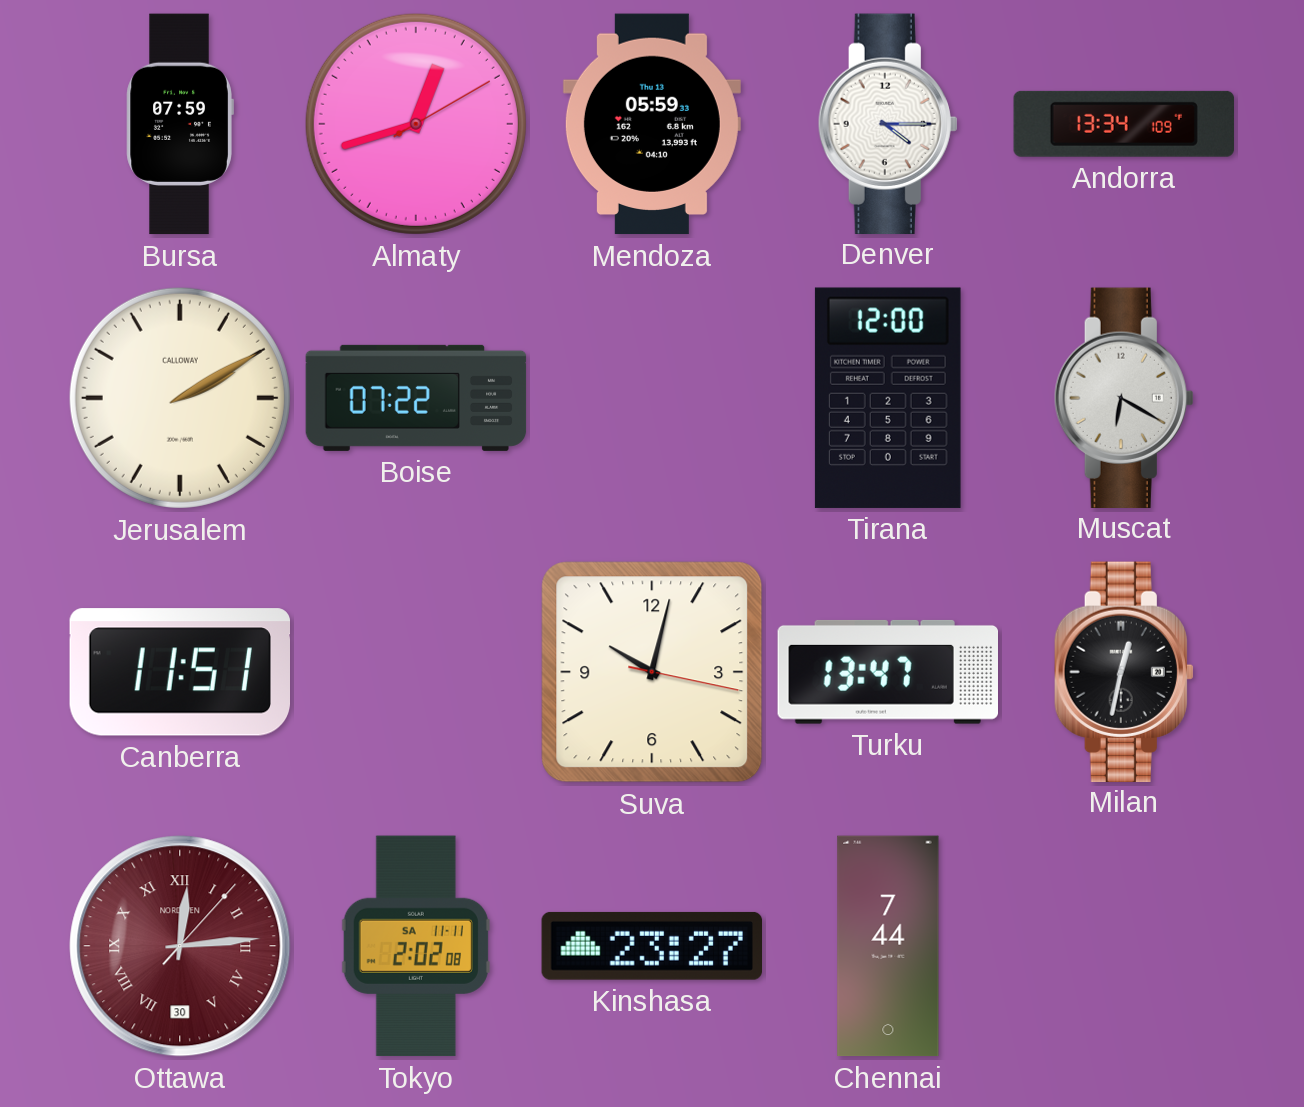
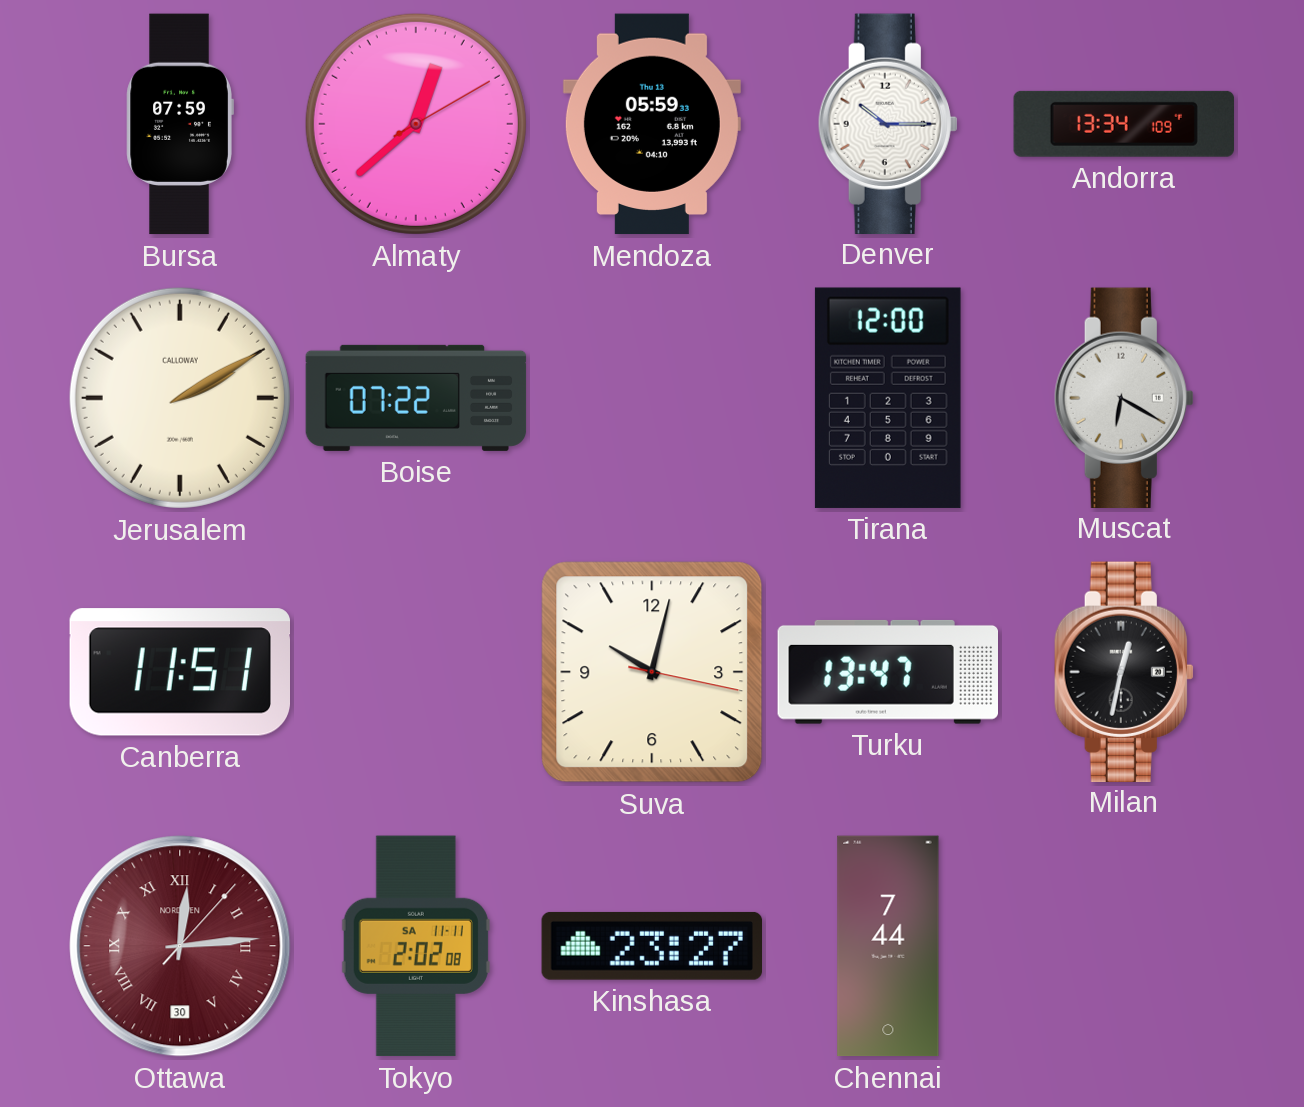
Almaty: 12:42 -> 12:38
Denver: 4:15 -> 10:15
